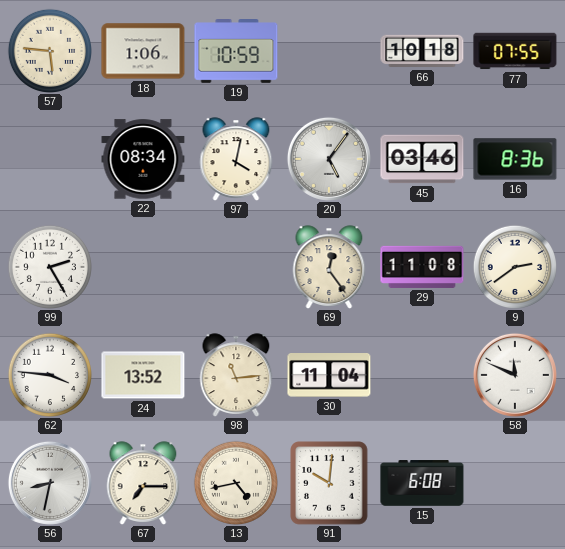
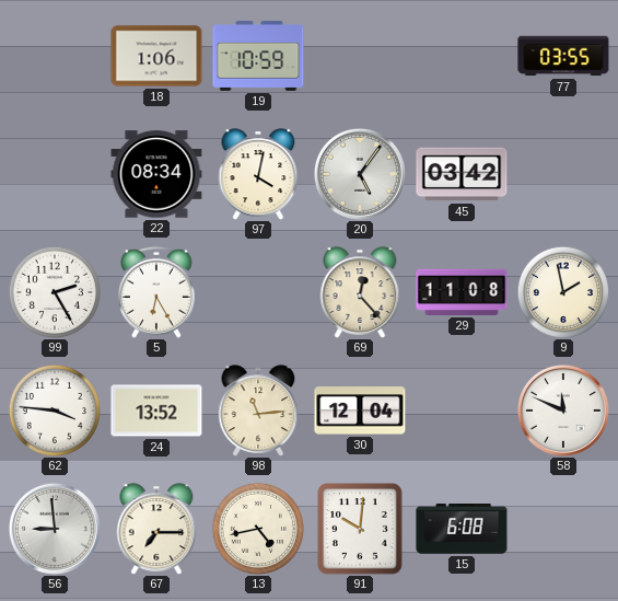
57: 5:46 -> none
66: 10:18 -> none
77: 07:55 -> 03:55
45: 03:46 -> 03:42
16: 8:36 -> none
5: none -> 6:25
69: 12:24 -> 12:23
9: 2:39 -> 1:58
30: 11:04 -> 12:04
56: 8:32 -> 8:59
